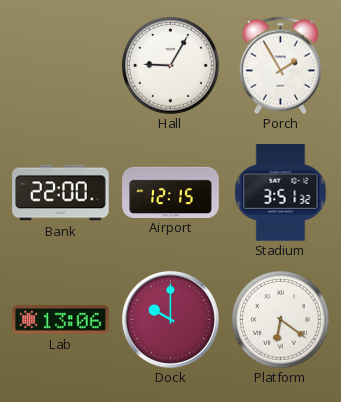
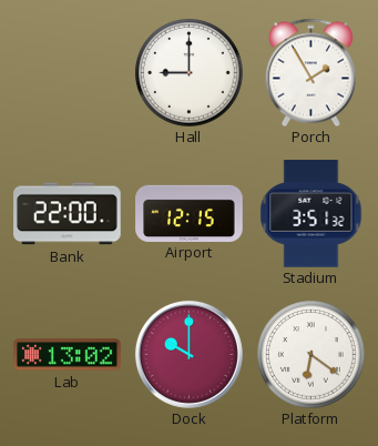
Hall: 9:05 -> 9:00
Lab: 13:06 -> 13:02
